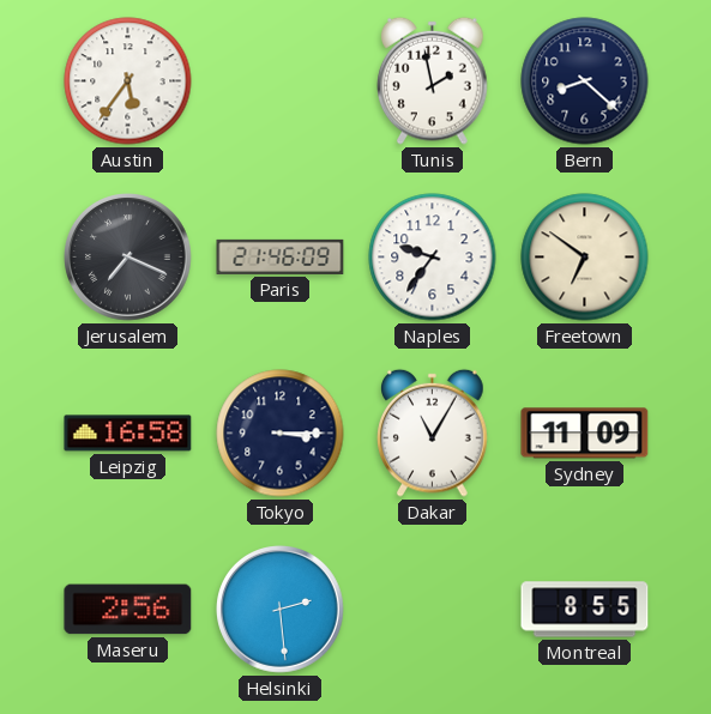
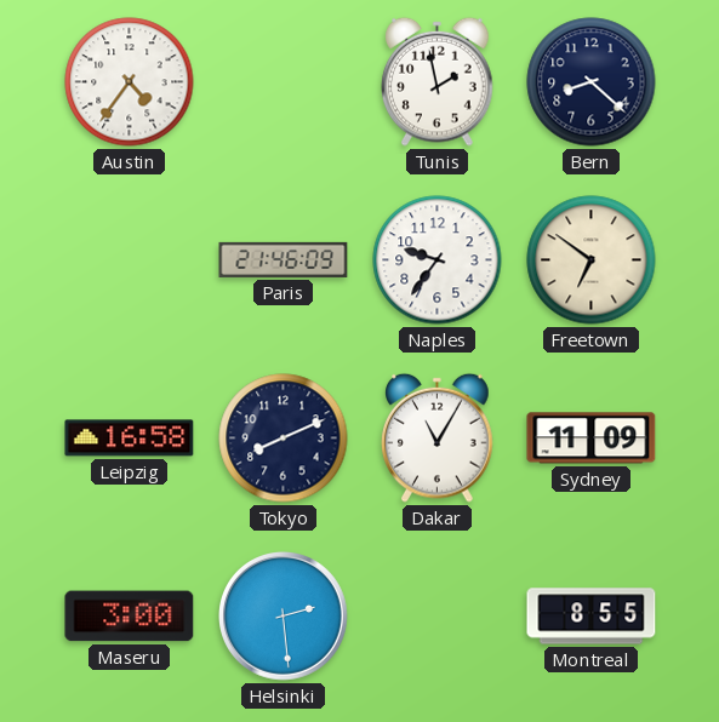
Austin: 5:36 -> 4:36
Jerusalem: 7:19 -> none
Tokyo: 3:15 -> 8:11
Maseru: 2:56 -> 3:00
